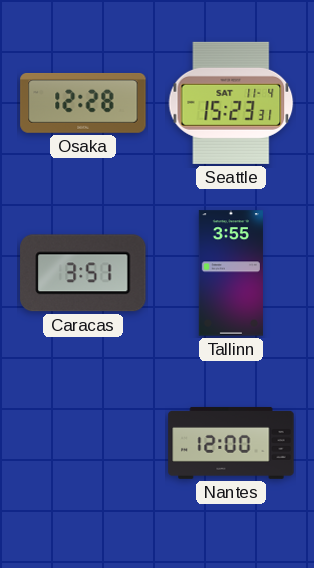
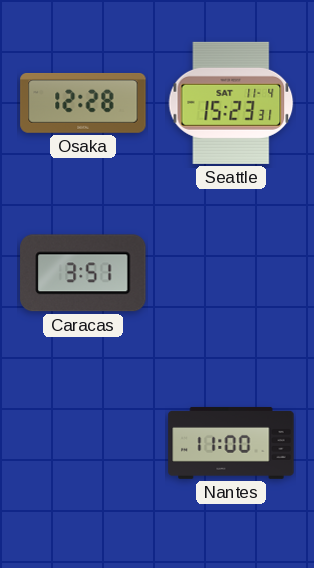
Tallinn: 3:55 -> none
Nantes: 12:00 -> 11:00
